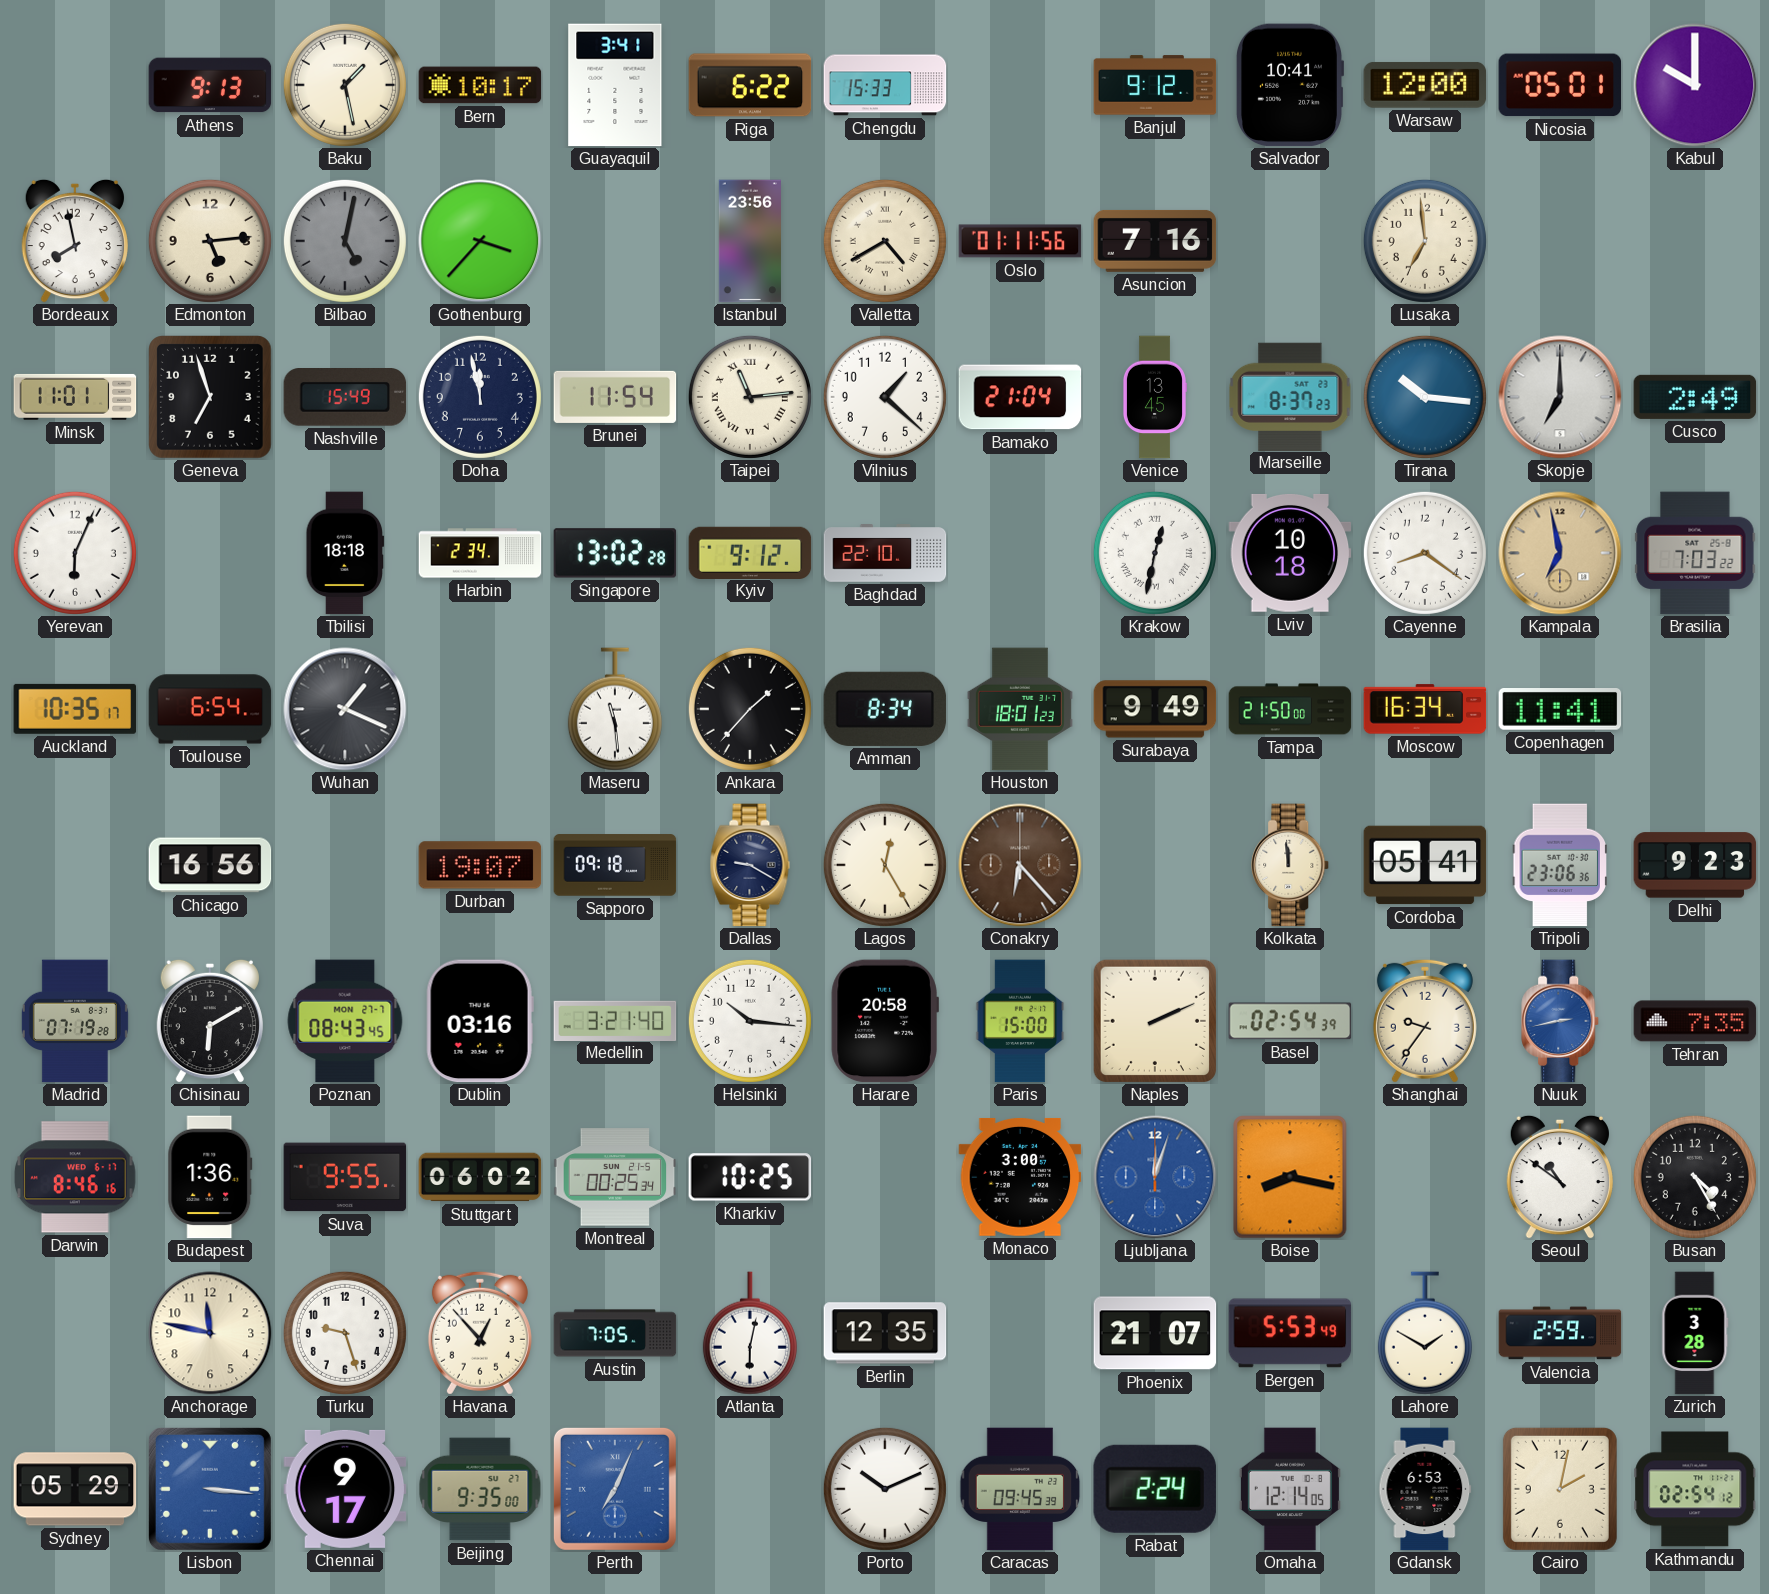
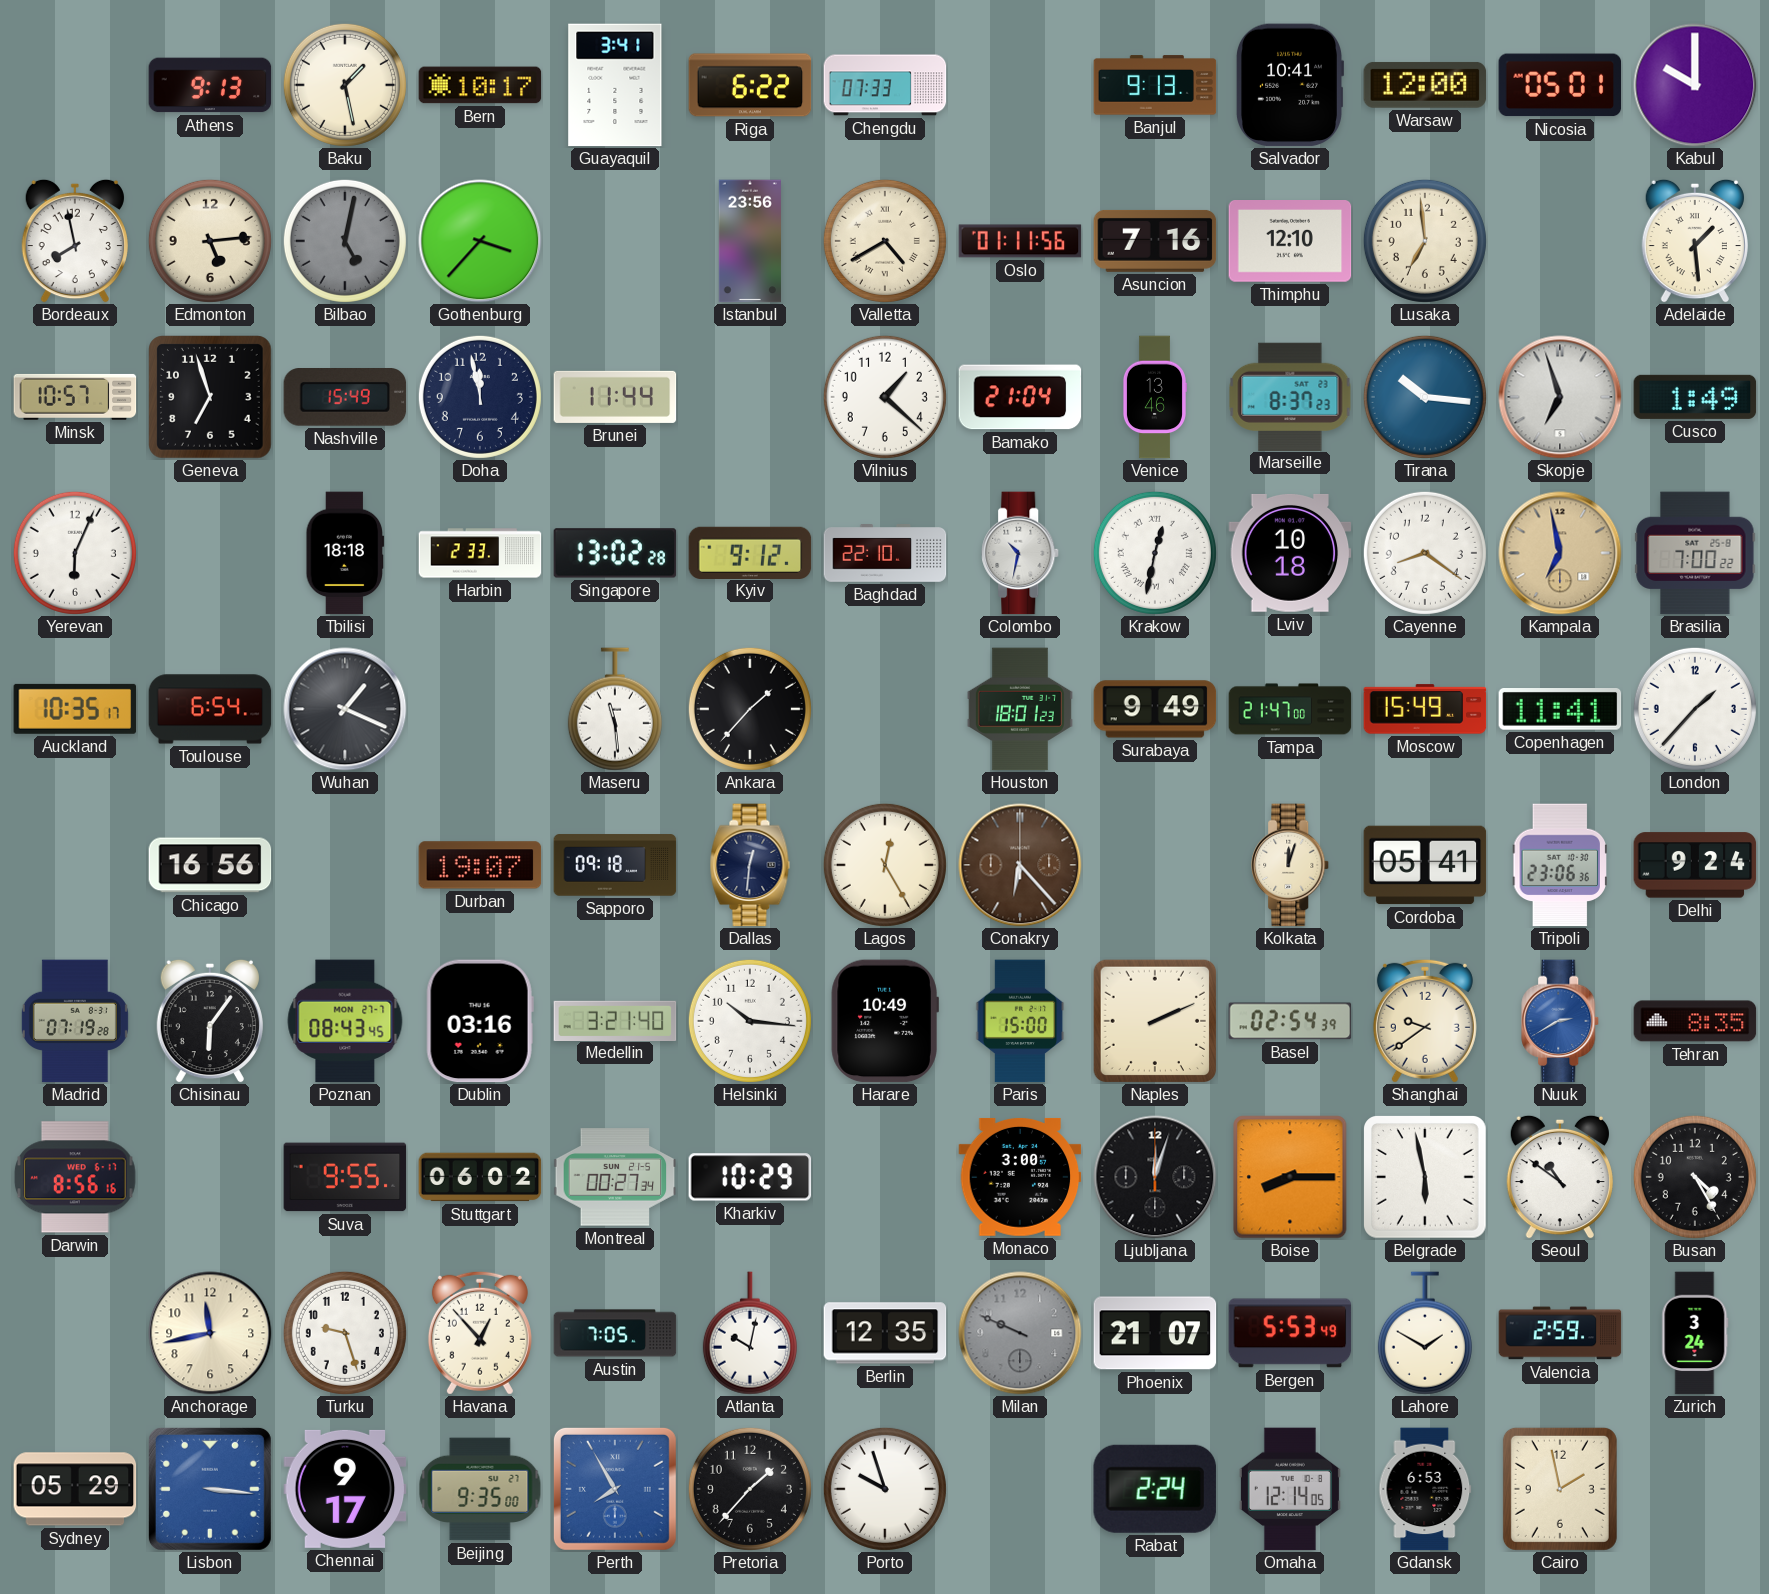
Chengdu: 15:33 -> 07:33
Banjul: 9:12 -> 9:13
Thimphu: none -> 12:10
Adelaide: none -> 1:29
Minsk: 11:01 -> 10:57
Brunei: 11:54 -> 11:44
Taipei: 11:14 -> none
Venice: 13:45 -> 13:46
Skopje: 7:00 -> 6:57
Cusco: 2:49 -> 1:49
Harbin: 2:34 -> 2:33
Colombo: none -> 10:32
Brasilia: 7:03 -> 7:00
Amman: 8:34 -> none
Tampa: 21:50 -> 21:47
Moscow: 16:34 -> 15:49
London: none -> 1:37
Dallas: 9:20 -> 12:31
Kolkata: 11:59 -> 12:03
Delhi: 9:23 -> 9:24
Chisinau: 6:10 -> 6:06
Harare: 20:58 -> 10:49
Shanghai: 9:36 -> 9:39
Nuuk: 2:43 -> 2:40
Tehran: 7:35 -> 8:35
Darwin: 8:46 -> 8:56
Budapest: 1:36 -> none
Montreal: 00:25 -> 00:27
Kharkiv: 10:25 -> 10:29
Ljubljana dial: blue -> black
Boise: 8:17 -> 8:15
Belgrade: none -> 5:58
Anchorage: 11:47 -> 11:43
Atlanta: 6:02 -> 10:02
Milan: none -> 9:49
Zurich: 3:28 -> 3:24
Perth: 7:04 -> 7:55
Pretoria: none -> 1:37
Porto: 10:11 -> 9:57
Caracas: 09:45 -> none
Cairo: 2:02 -> 1:58
Kathmandu: 02:54 -> none
